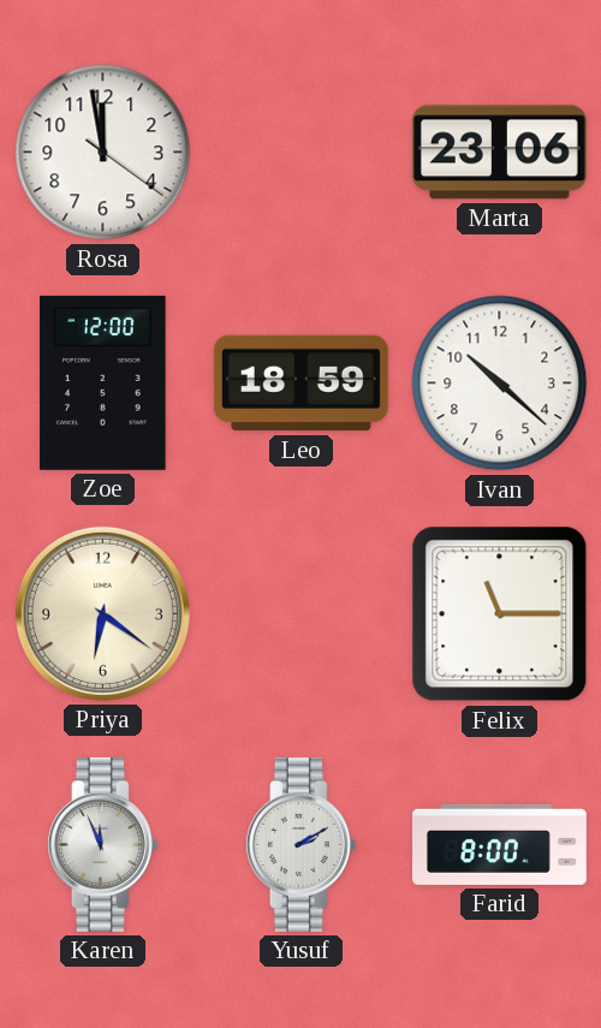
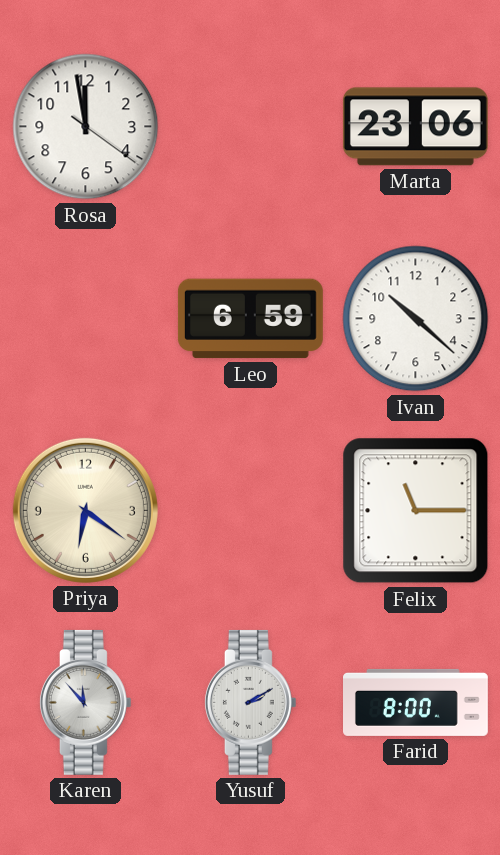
Zoe: 12:00 -> none
Leo: 18:59 -> 6:59
Karen: 11:56 -> 11:53
